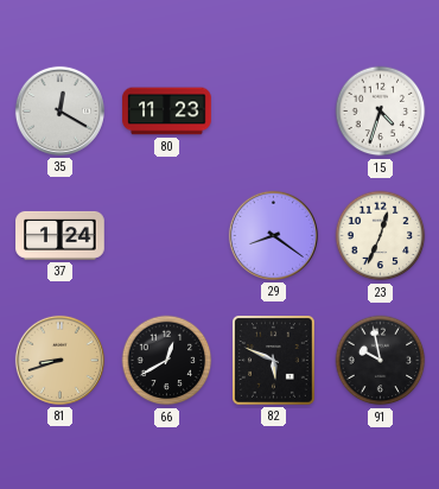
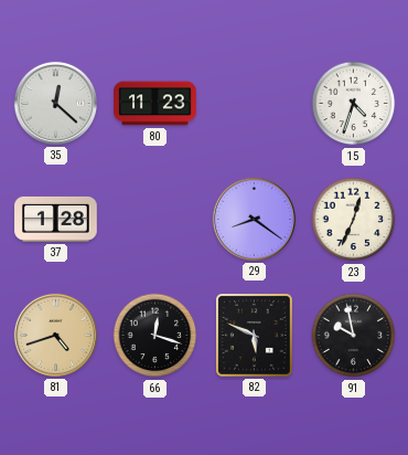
35: 12:20 -> 12:22
37: 1:24 -> 1:28
81: 8:42 -> 4:42
66: 12:40 -> 12:18
